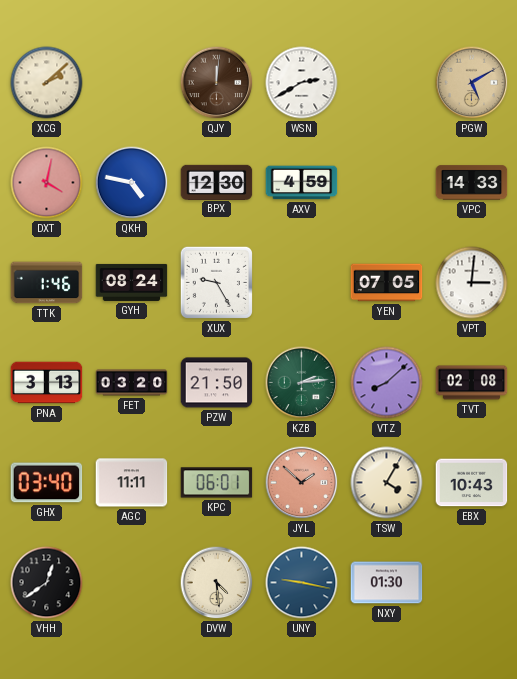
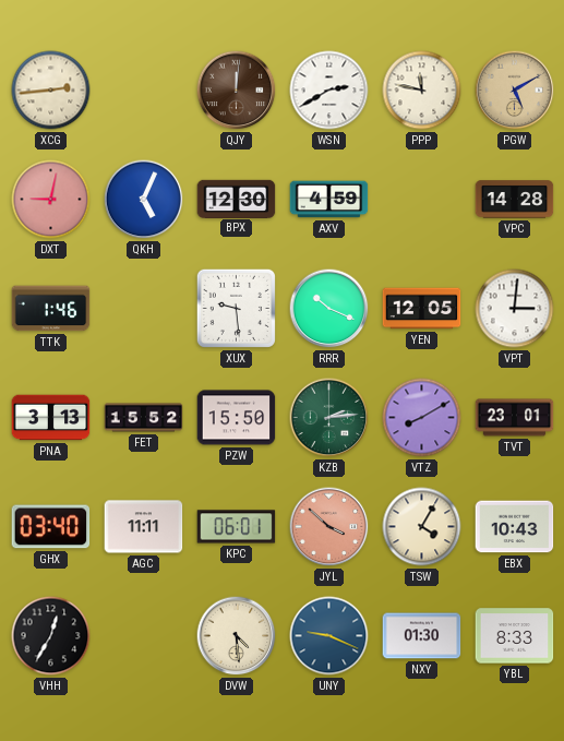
XCG: 2:08 -> 2:44
PPP: none -> 11:47
DXT: 4:02 -> 9:02
QKH: 4:47 -> 5:04
VPC: 14:33 -> 14:28
GYH: 08:24 -> none
XUX: 9:25 -> 9:29
RRR: none -> 10:19
YEN: 07:05 -> 12:05
FET: 03:20 -> 15:52
PZW: 21:50 -> 15:50
VTZ: 8:08 -> 8:10
TVT: 02:08 -> 23:01
JYL: 1:52 -> 3:52
VHH: 12:39 -> 12:35
UNY: 9:17 -> 9:19
YBL: none -> 8:33
